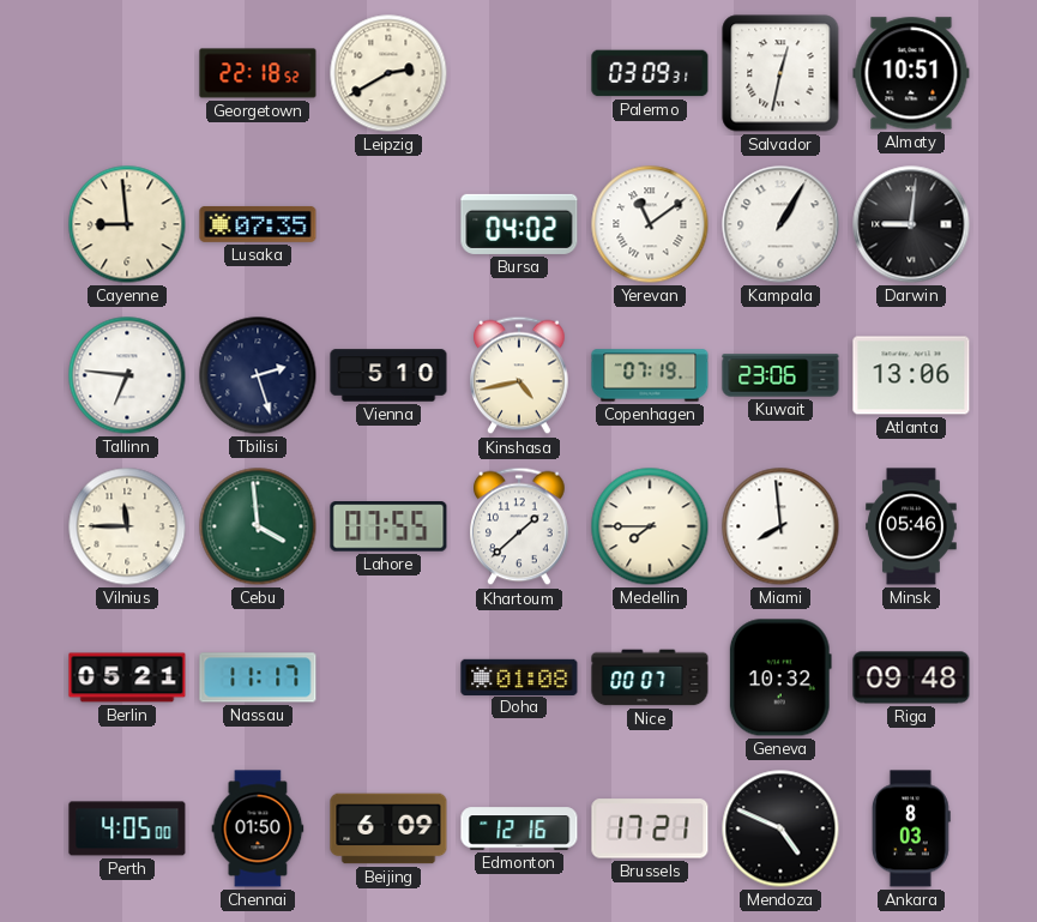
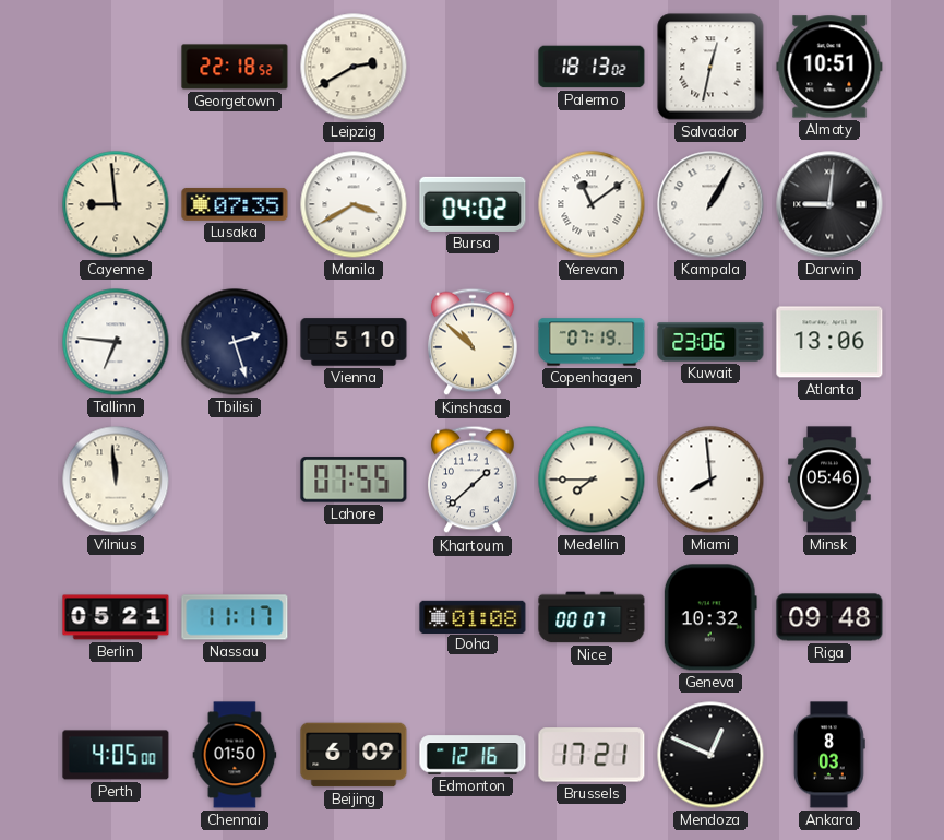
Palermo: 03:09 -> 18:13
Manila: none -> 3:40
Kinshasa: 4:43 -> 10:52
Vilnius: 11:45 -> 11:59
Cebu: 3:59 -> none
Mendoza: 4:49 -> 12:49
